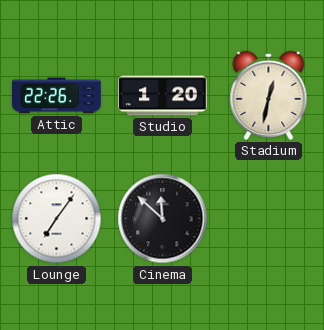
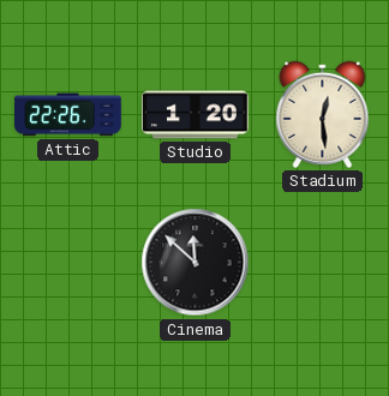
Stadium: 12:32 -> 12:29
Lounge: 7:06 -> none
